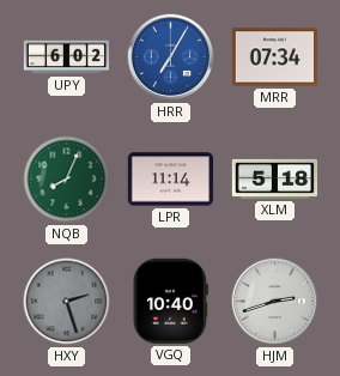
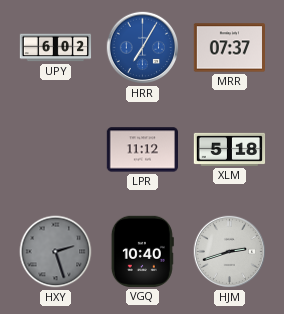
MRR: 07:34 -> 07:37
NQB: 8:04 -> none
LPR: 11:14 -> 11:12
